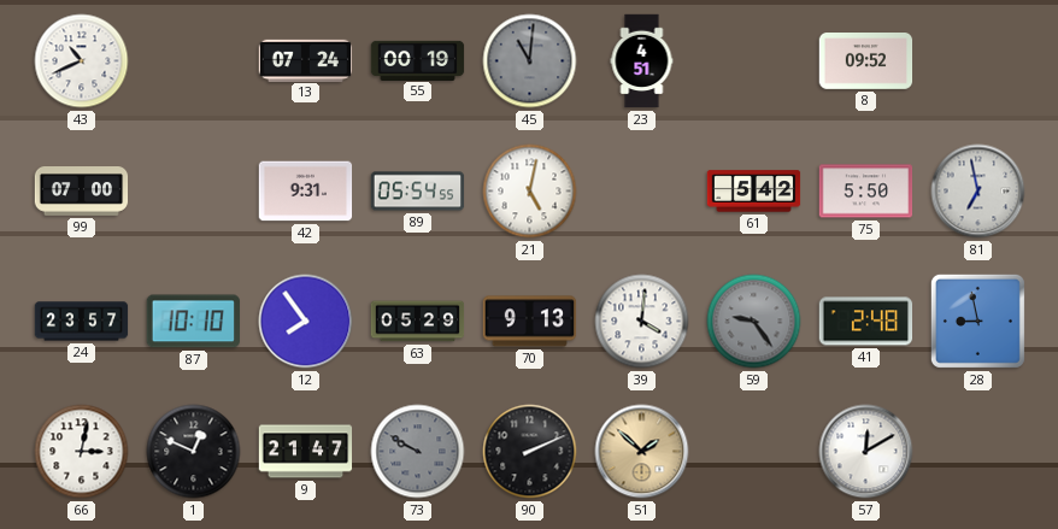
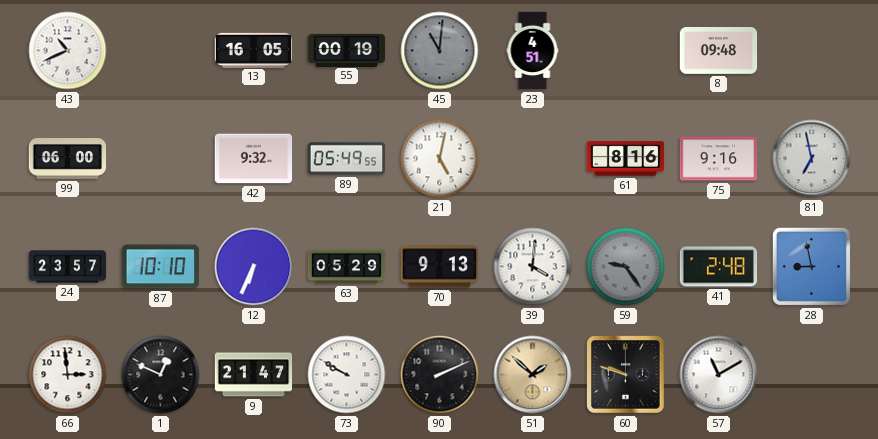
13: 07:24 -> 16:05
8: 09:52 -> 09:48
99: 07:00 -> 06:00
42: 9:31 -> 9:32
89: 05:54 -> 05:49
61: 5:42 -> 8:16
75: 5:50 -> 9:16
12: 7:54 -> 6:34
66: 3:02 -> 2:59
73 dial: grey -> white
60: none -> 9:48
57: 12:10 -> 11:10
